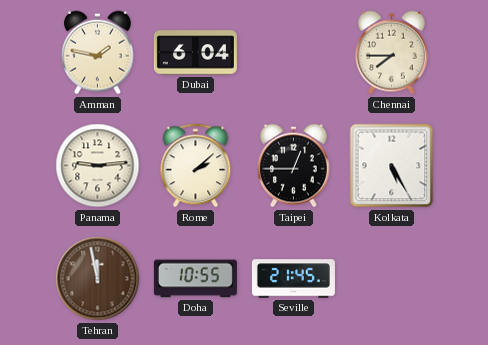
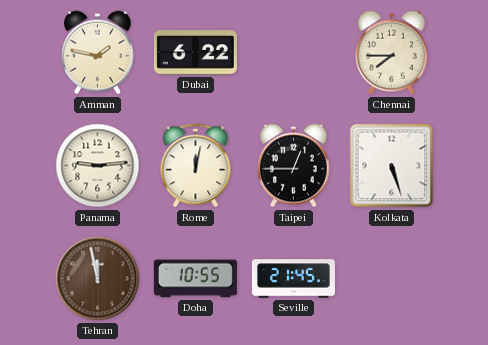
Dubai: 6:04 -> 6:22
Rome: 2:08 -> 12:02
Kolkata: 5:25 -> 5:27
